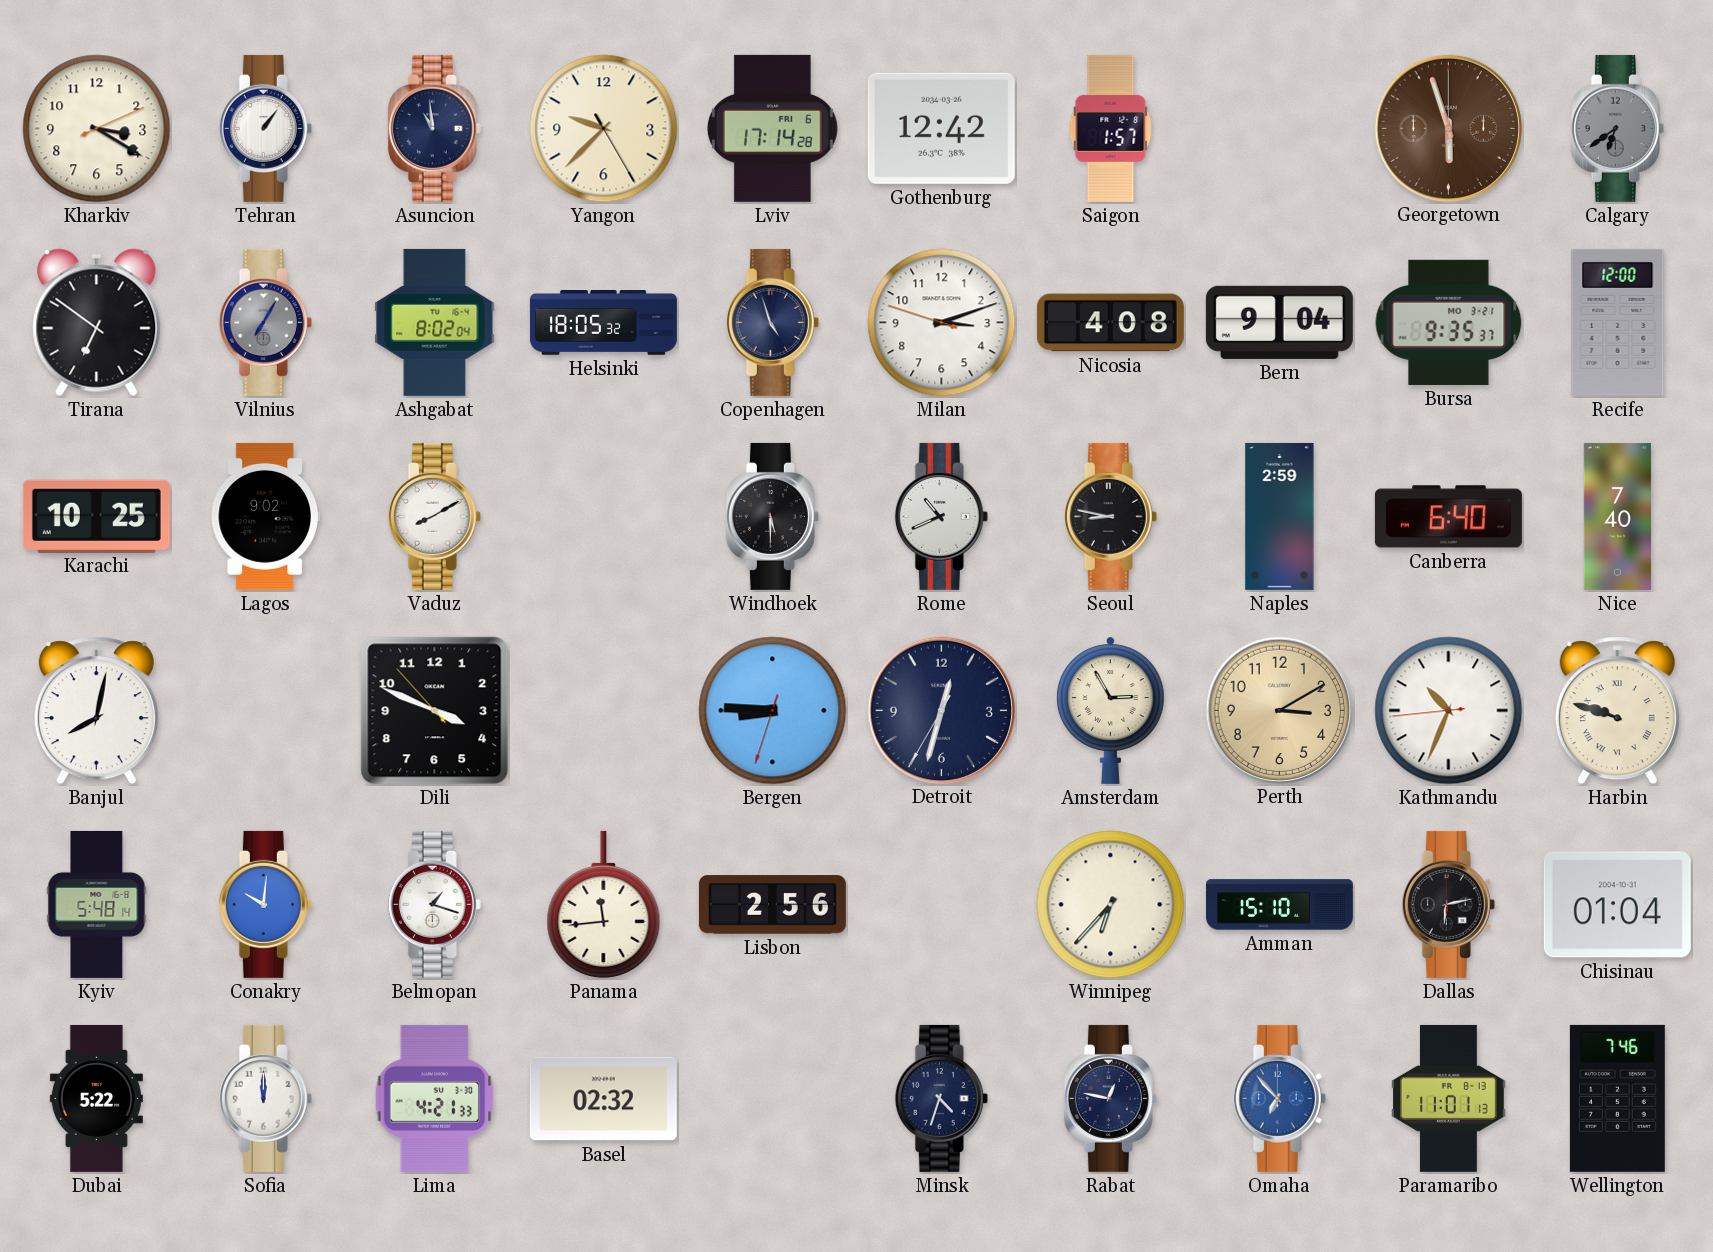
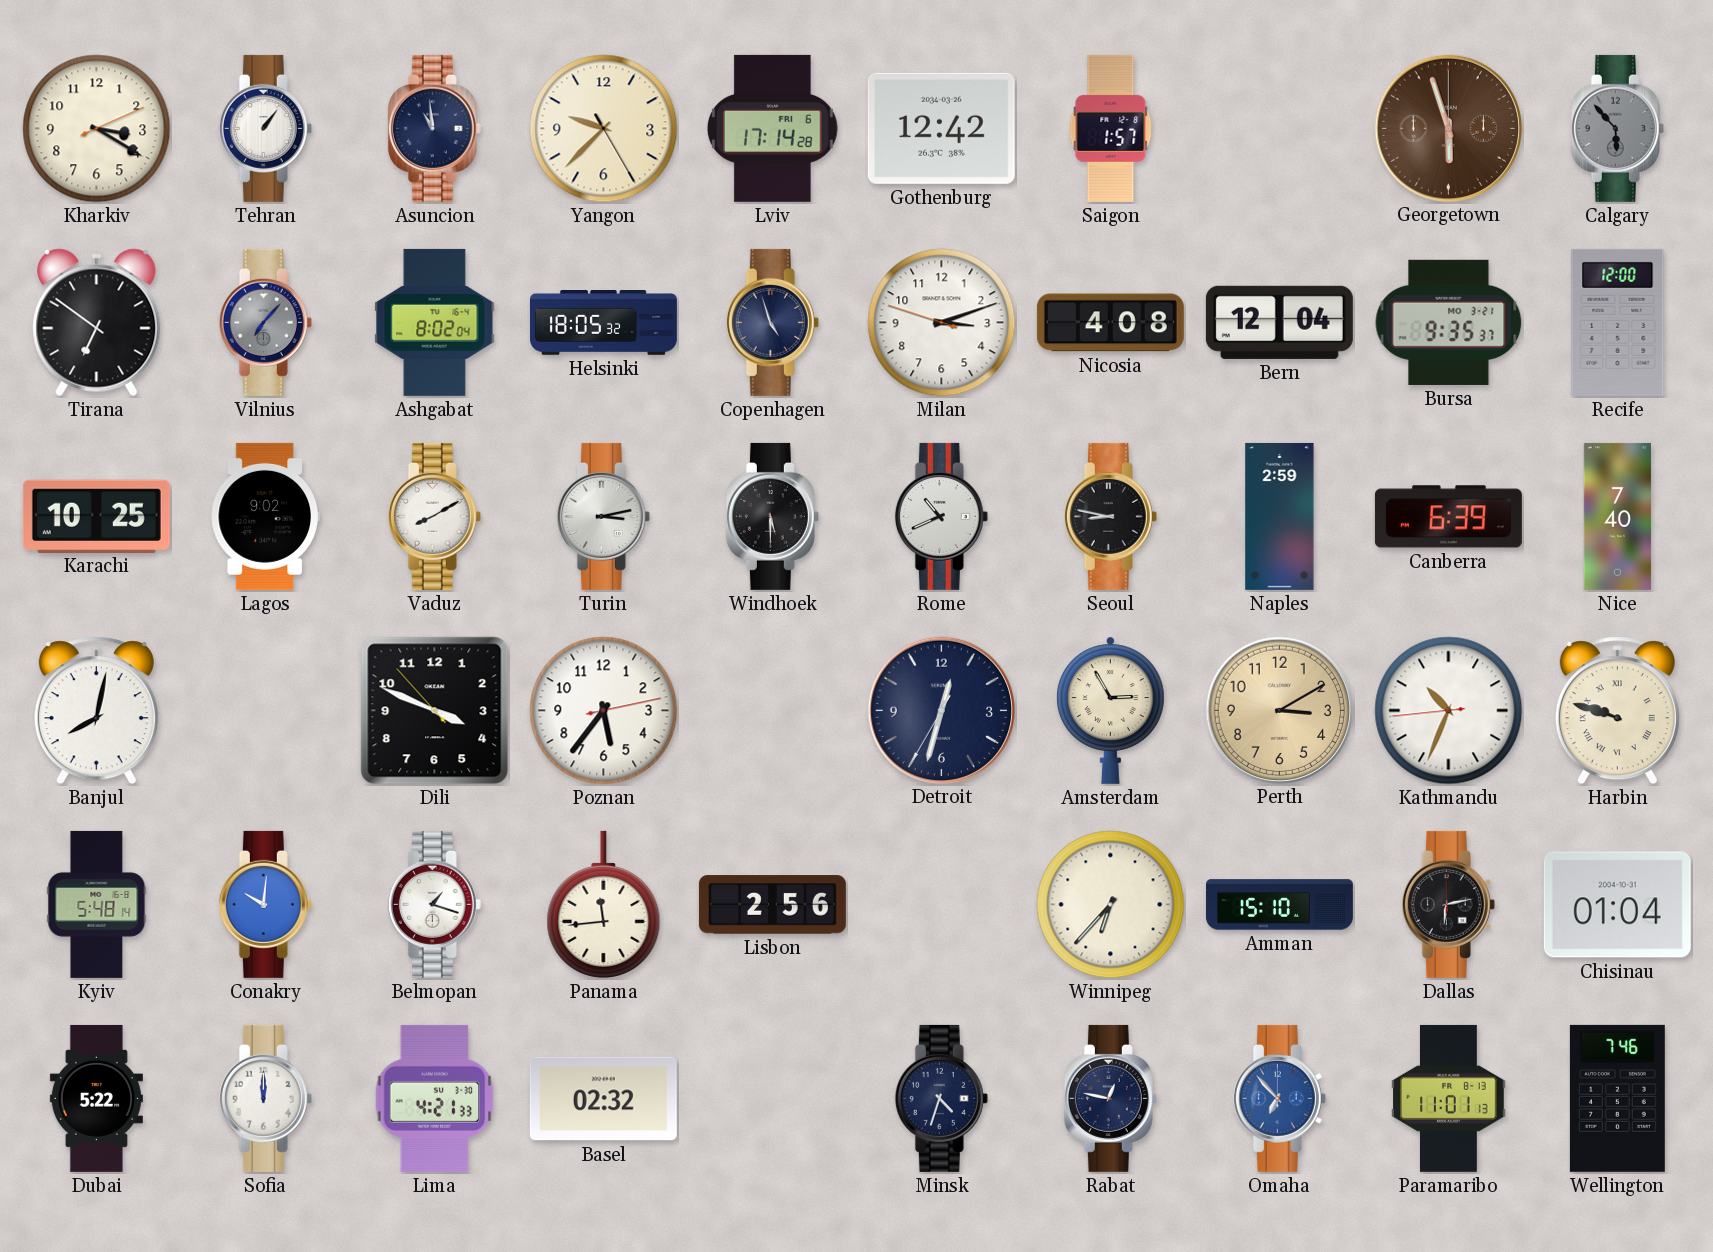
Calgary: 6:39 -> 5:53
Vilnius: 7:05 -> 7:07
Bern: 9:04 -> 12:04
Turin: none -> 3:13
Canberra: 6:40 -> 6:39
Poznan: none -> 5:36
Bergen: 8:45 -> none
